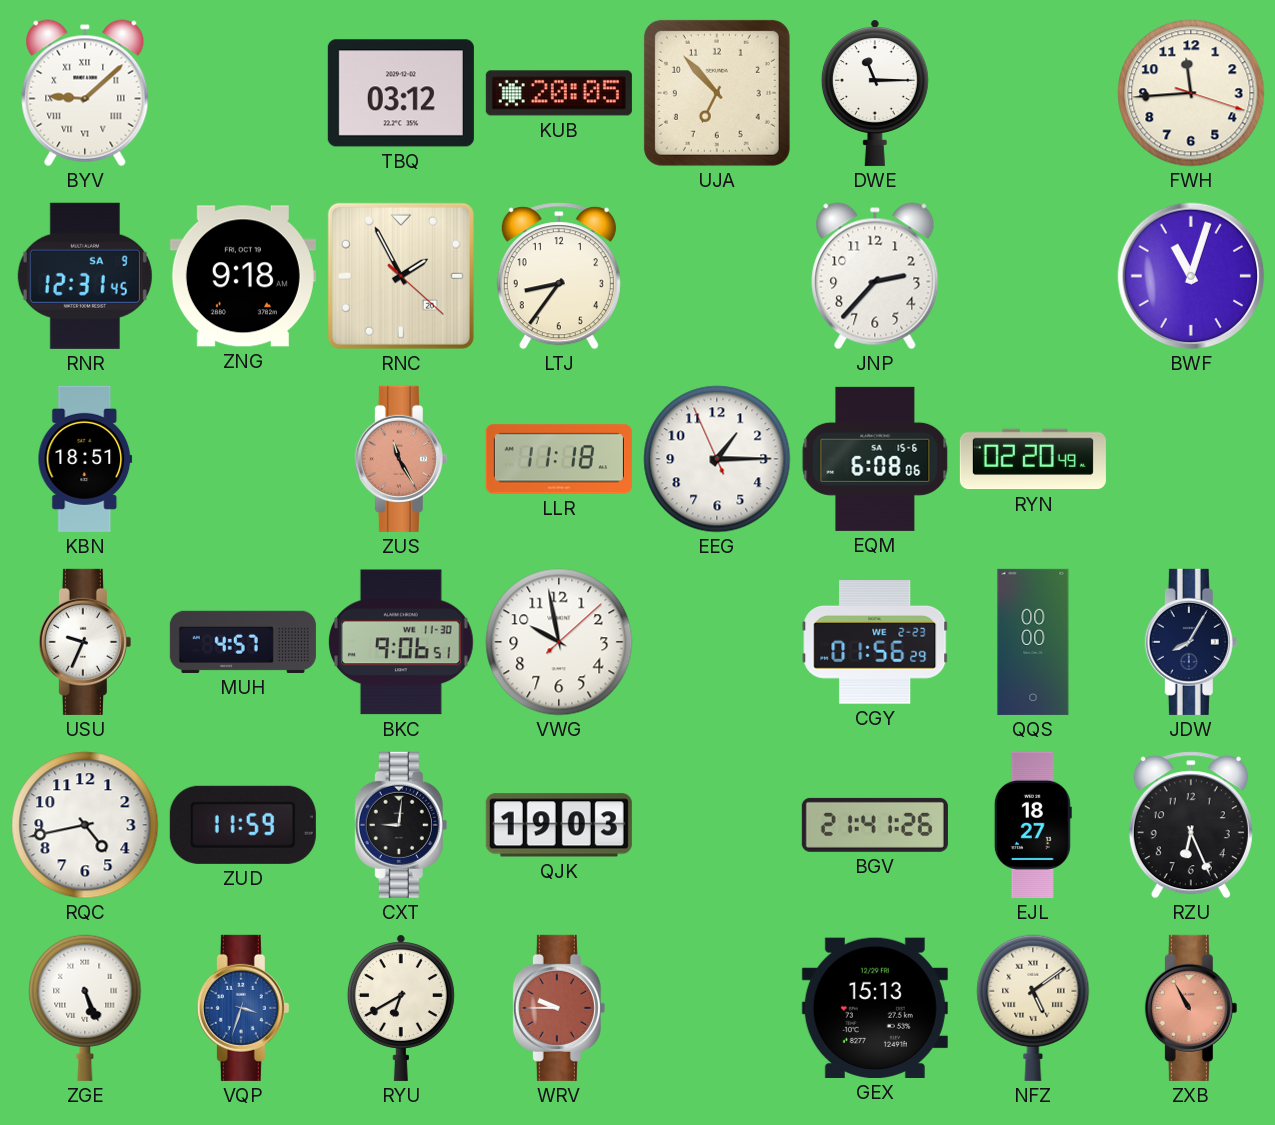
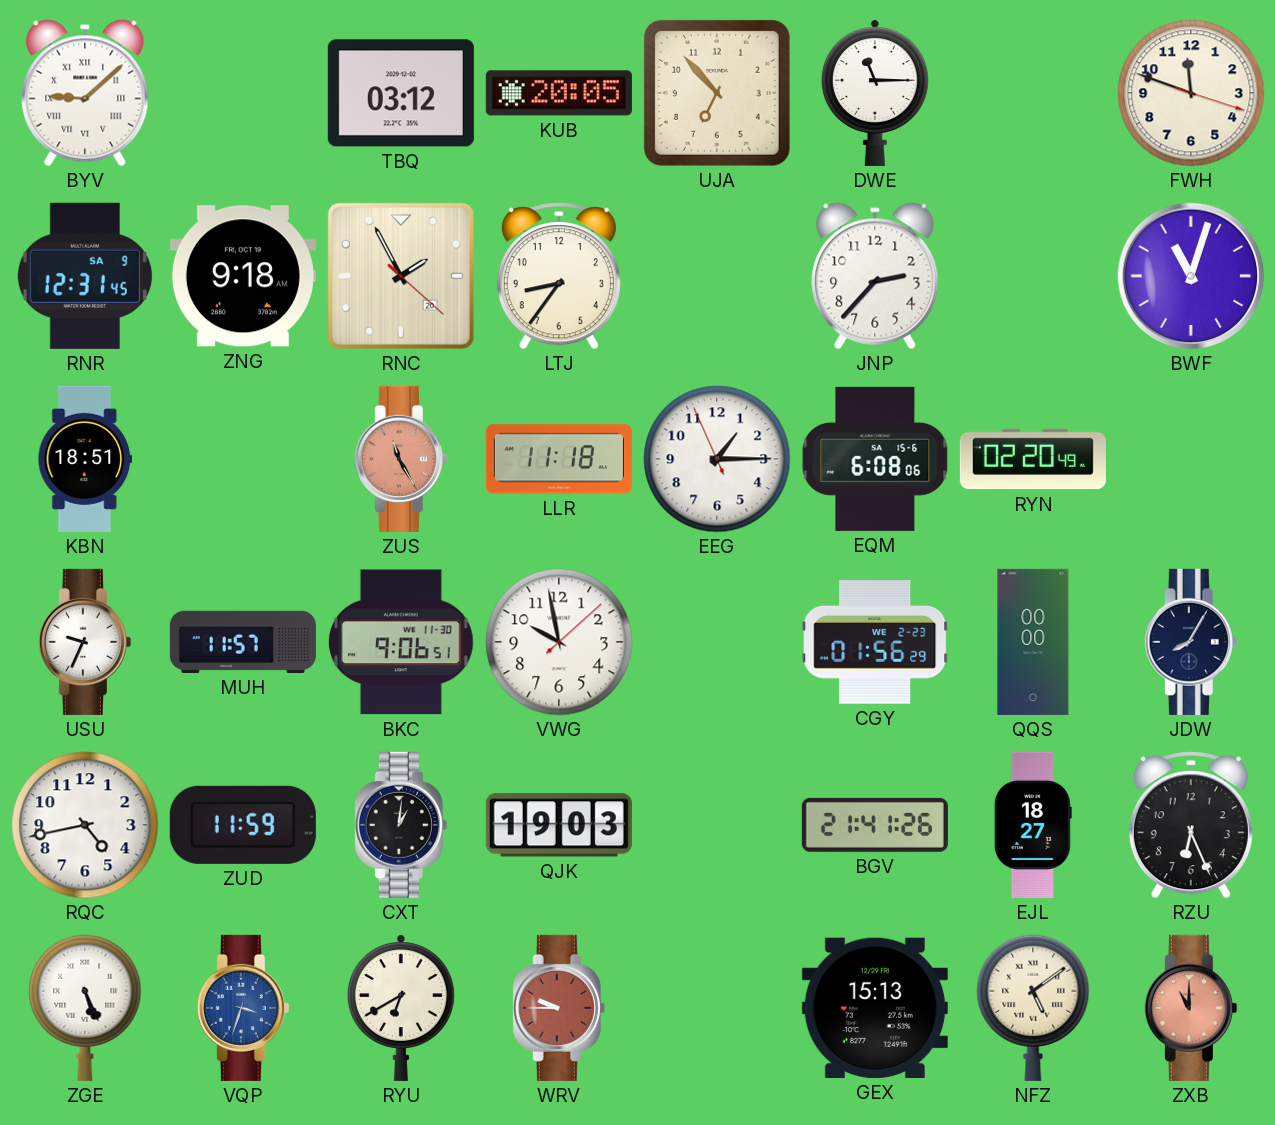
FWH: 11:44 -> 11:48
MUH: 4:57 -> 11:57
CXT: 9:01 -> 1:01
ZXB: 10:55 -> 11:00
